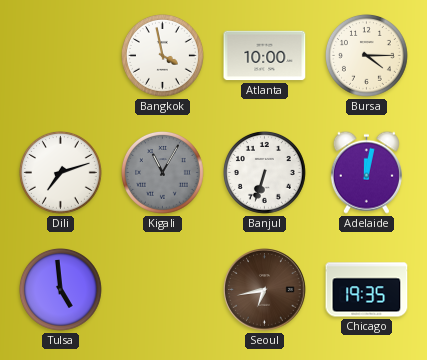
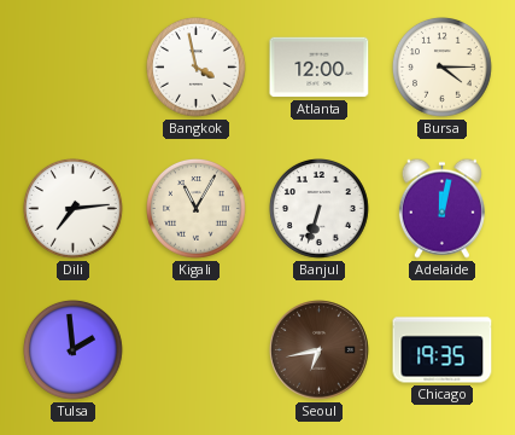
Atlanta: 10:00 -> 12:00
Dili: 7:12 -> 7:14
Kigali dial: grey -> cream
Tulsa: 4:59 -> 1:59
